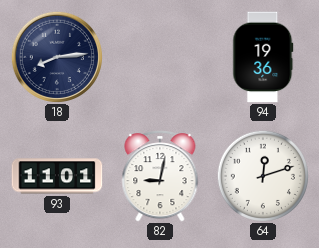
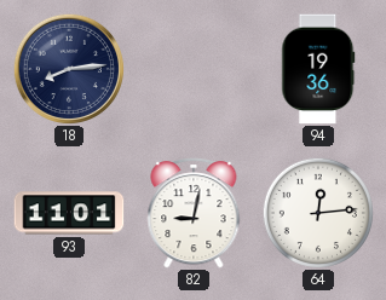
64: 12:12 -> 12:14
